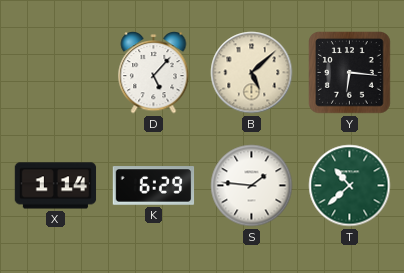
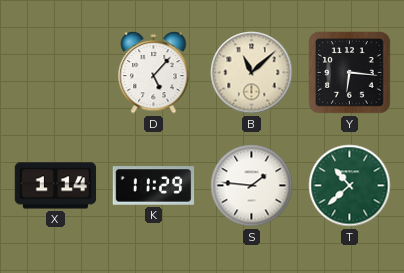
B: 5:08 -> 11:08
K: 6:29 -> 11:29
